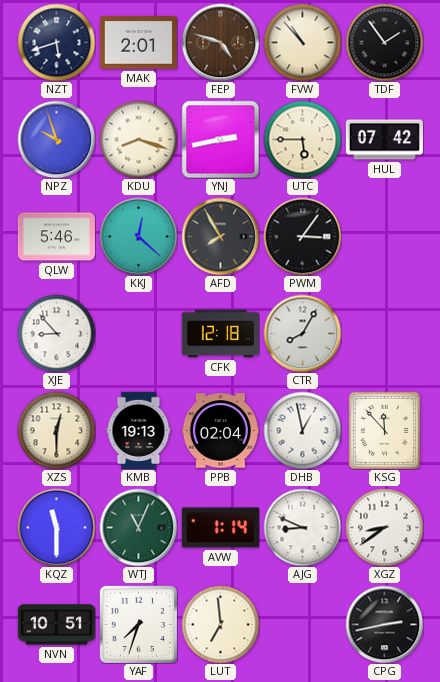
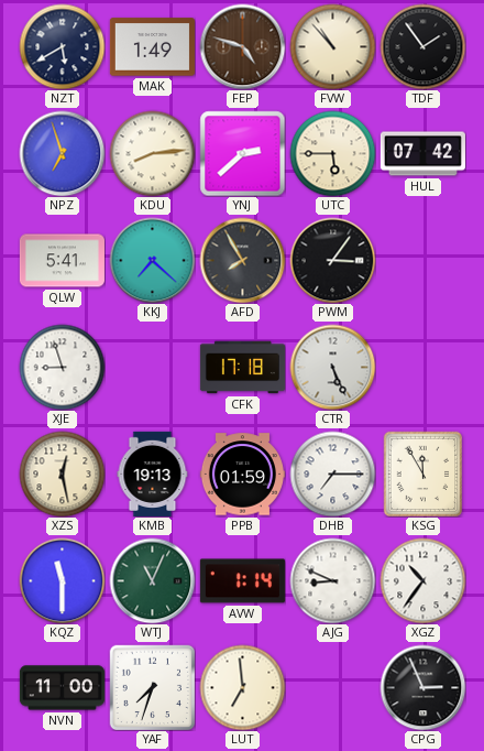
NZT: 5:42 -> 5:40
MAK: 2:01 -> 1:49
NPZ: 9:57 -> 6:57
KDU: 8:18 -> 8:14
YNJ: 2:43 -> 2:38
QLW: 5:46 -> 5:41
KKJ: 12:22 -> 7:22
XJE: 8:53 -> 8:57
CFK: 12:18 -> 17:18
CTR: 8:05 -> 5:26
XZS: 12:30 -> 12:28
PPB: 02:04 -> 01:59
DHB: 12:58 -> 7:15
KSG: 11:53 -> 11:55
XGZ: 8:39 -> 10:36
NVN: 10:51 -> 11:00
CPG: 2:43 -> 2:56
